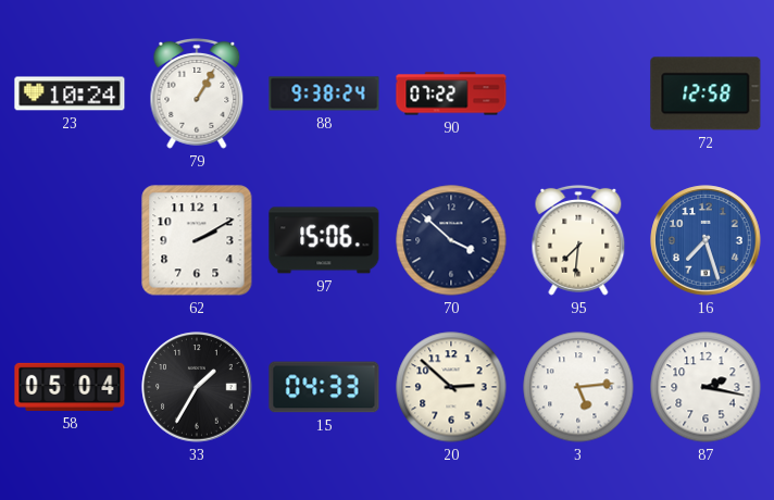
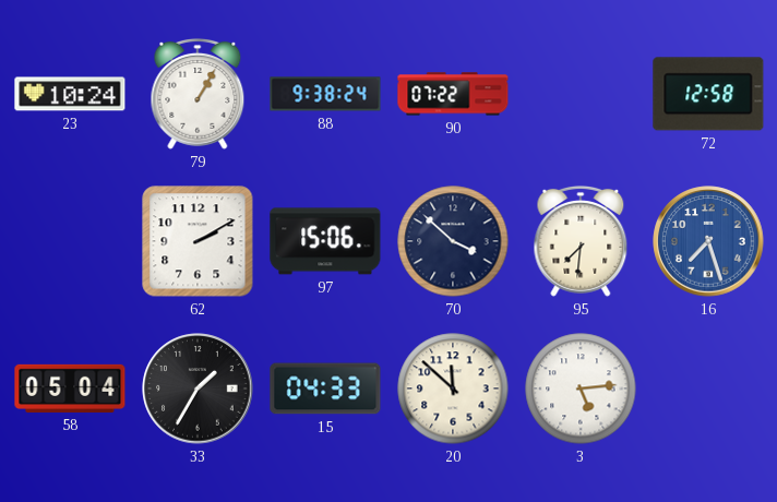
20: 2:52 -> 11:52
87: 2:17 -> none
